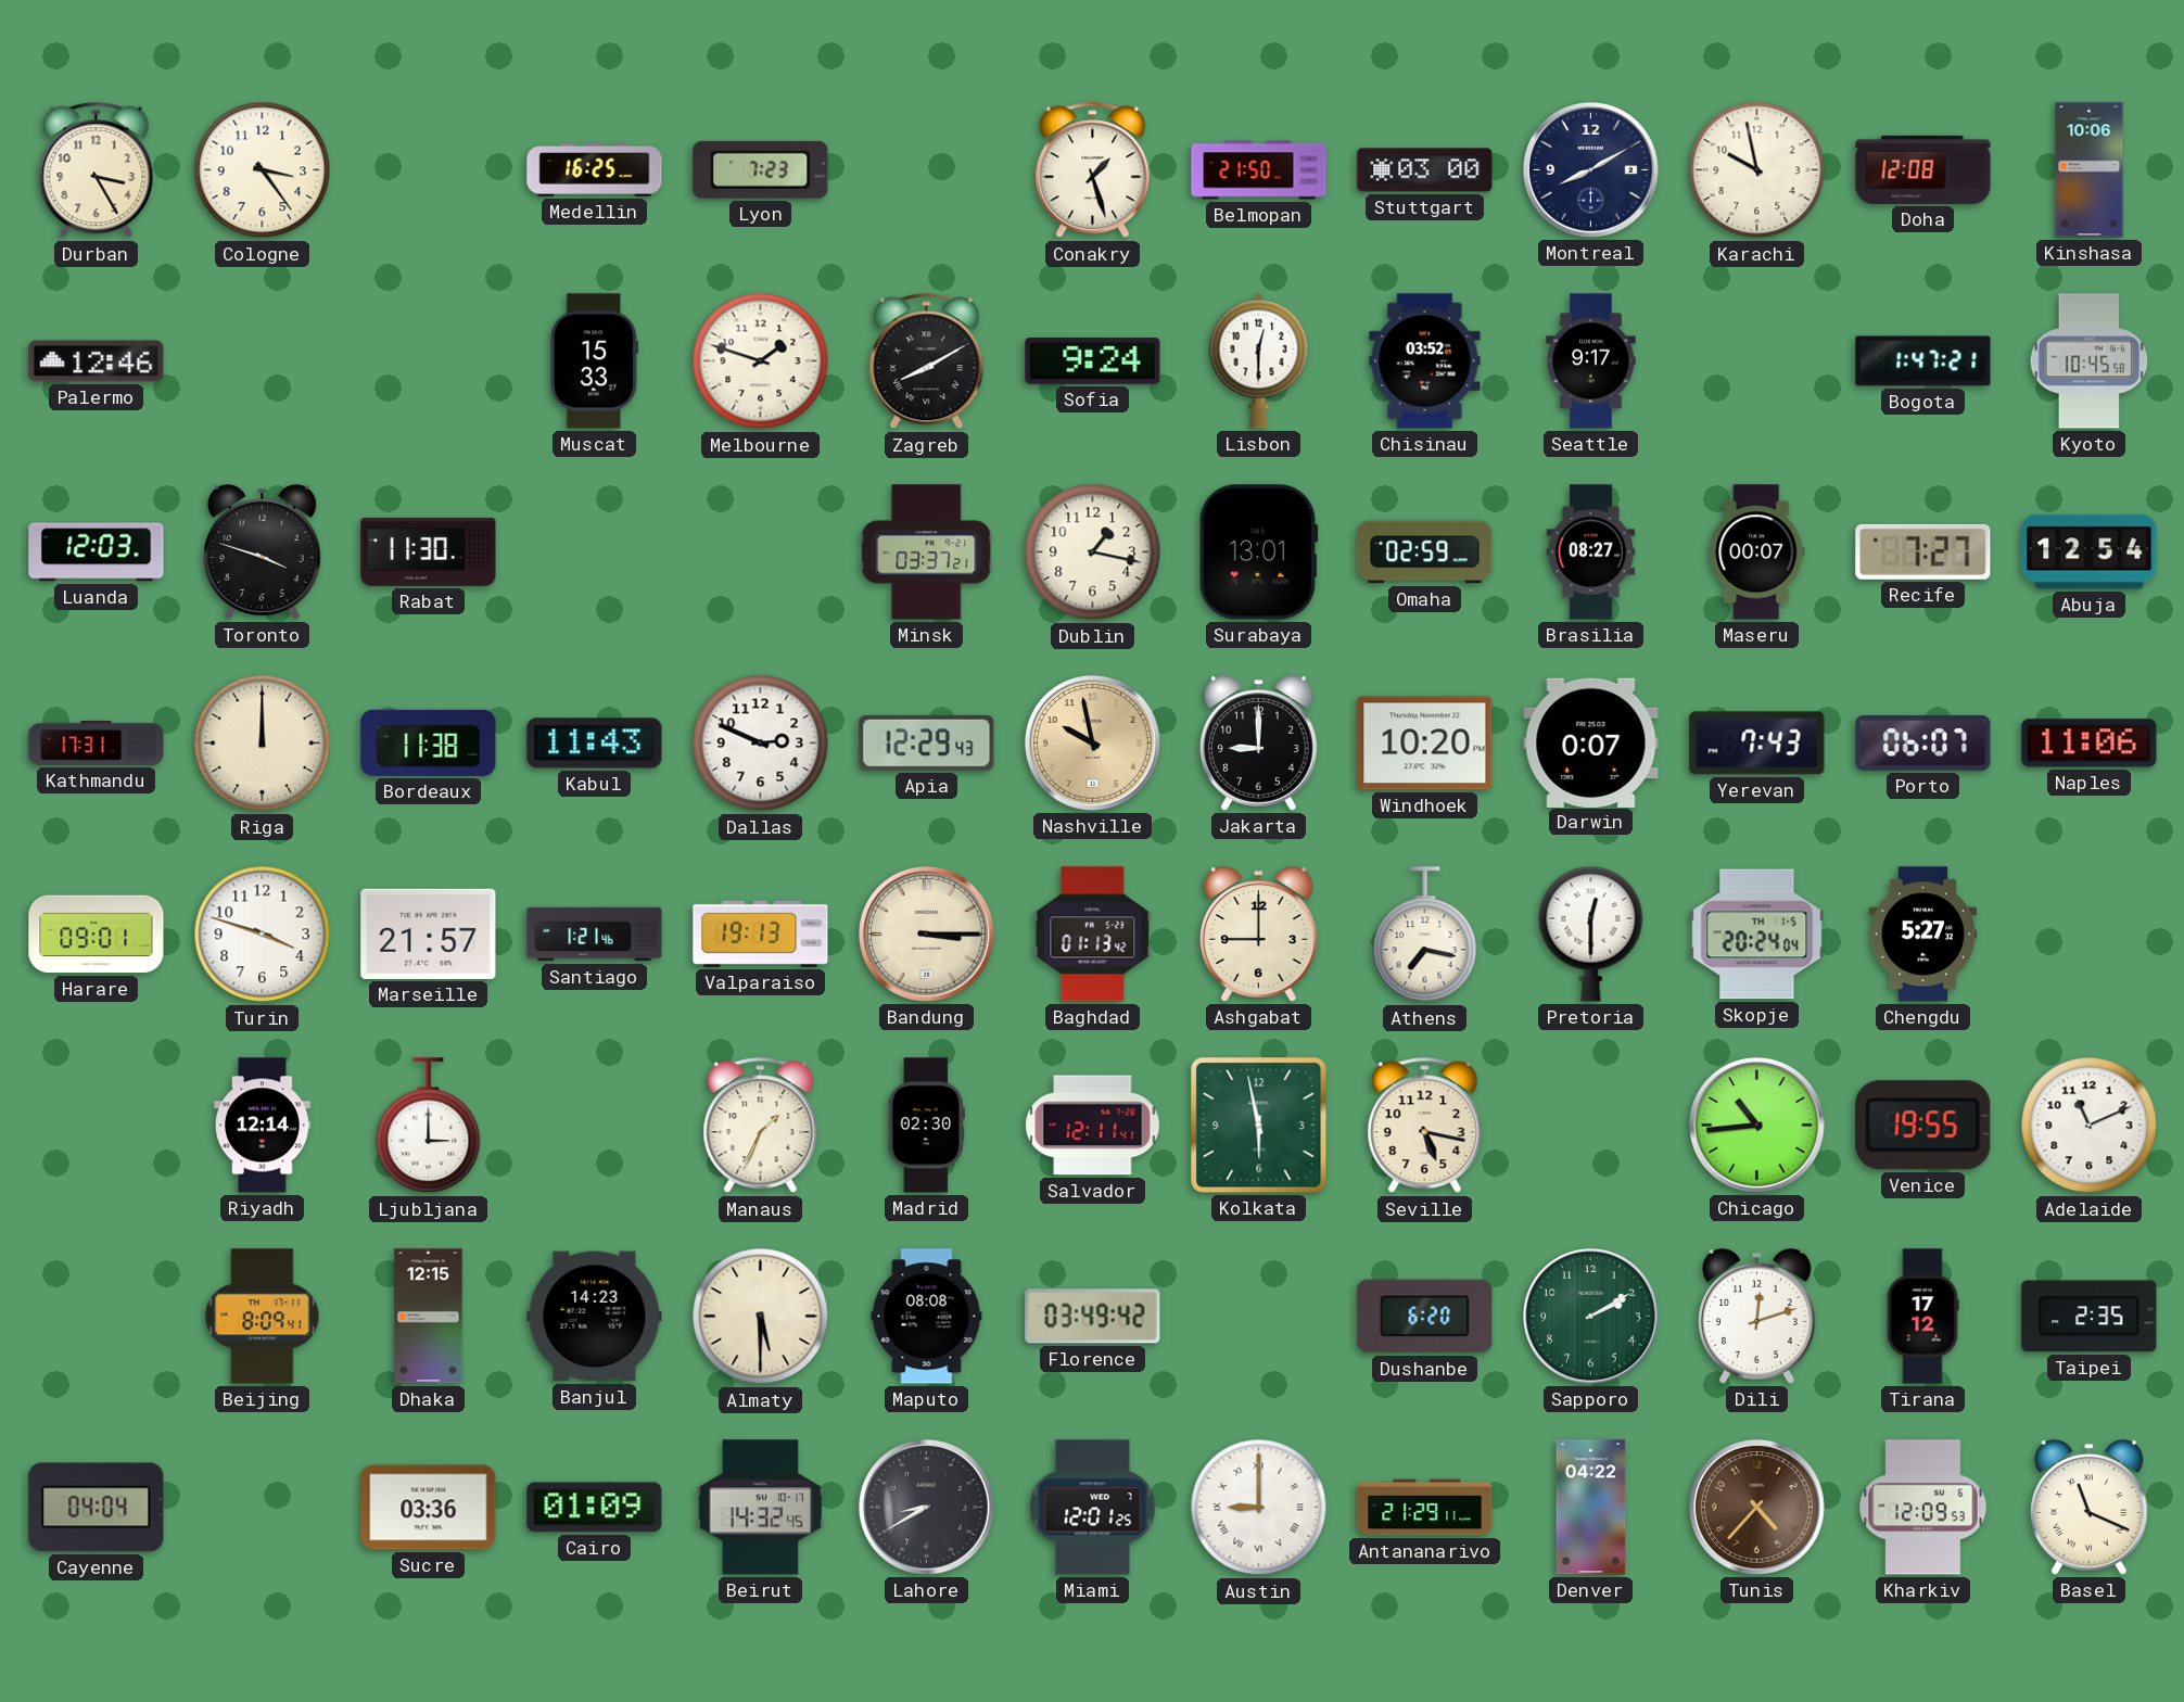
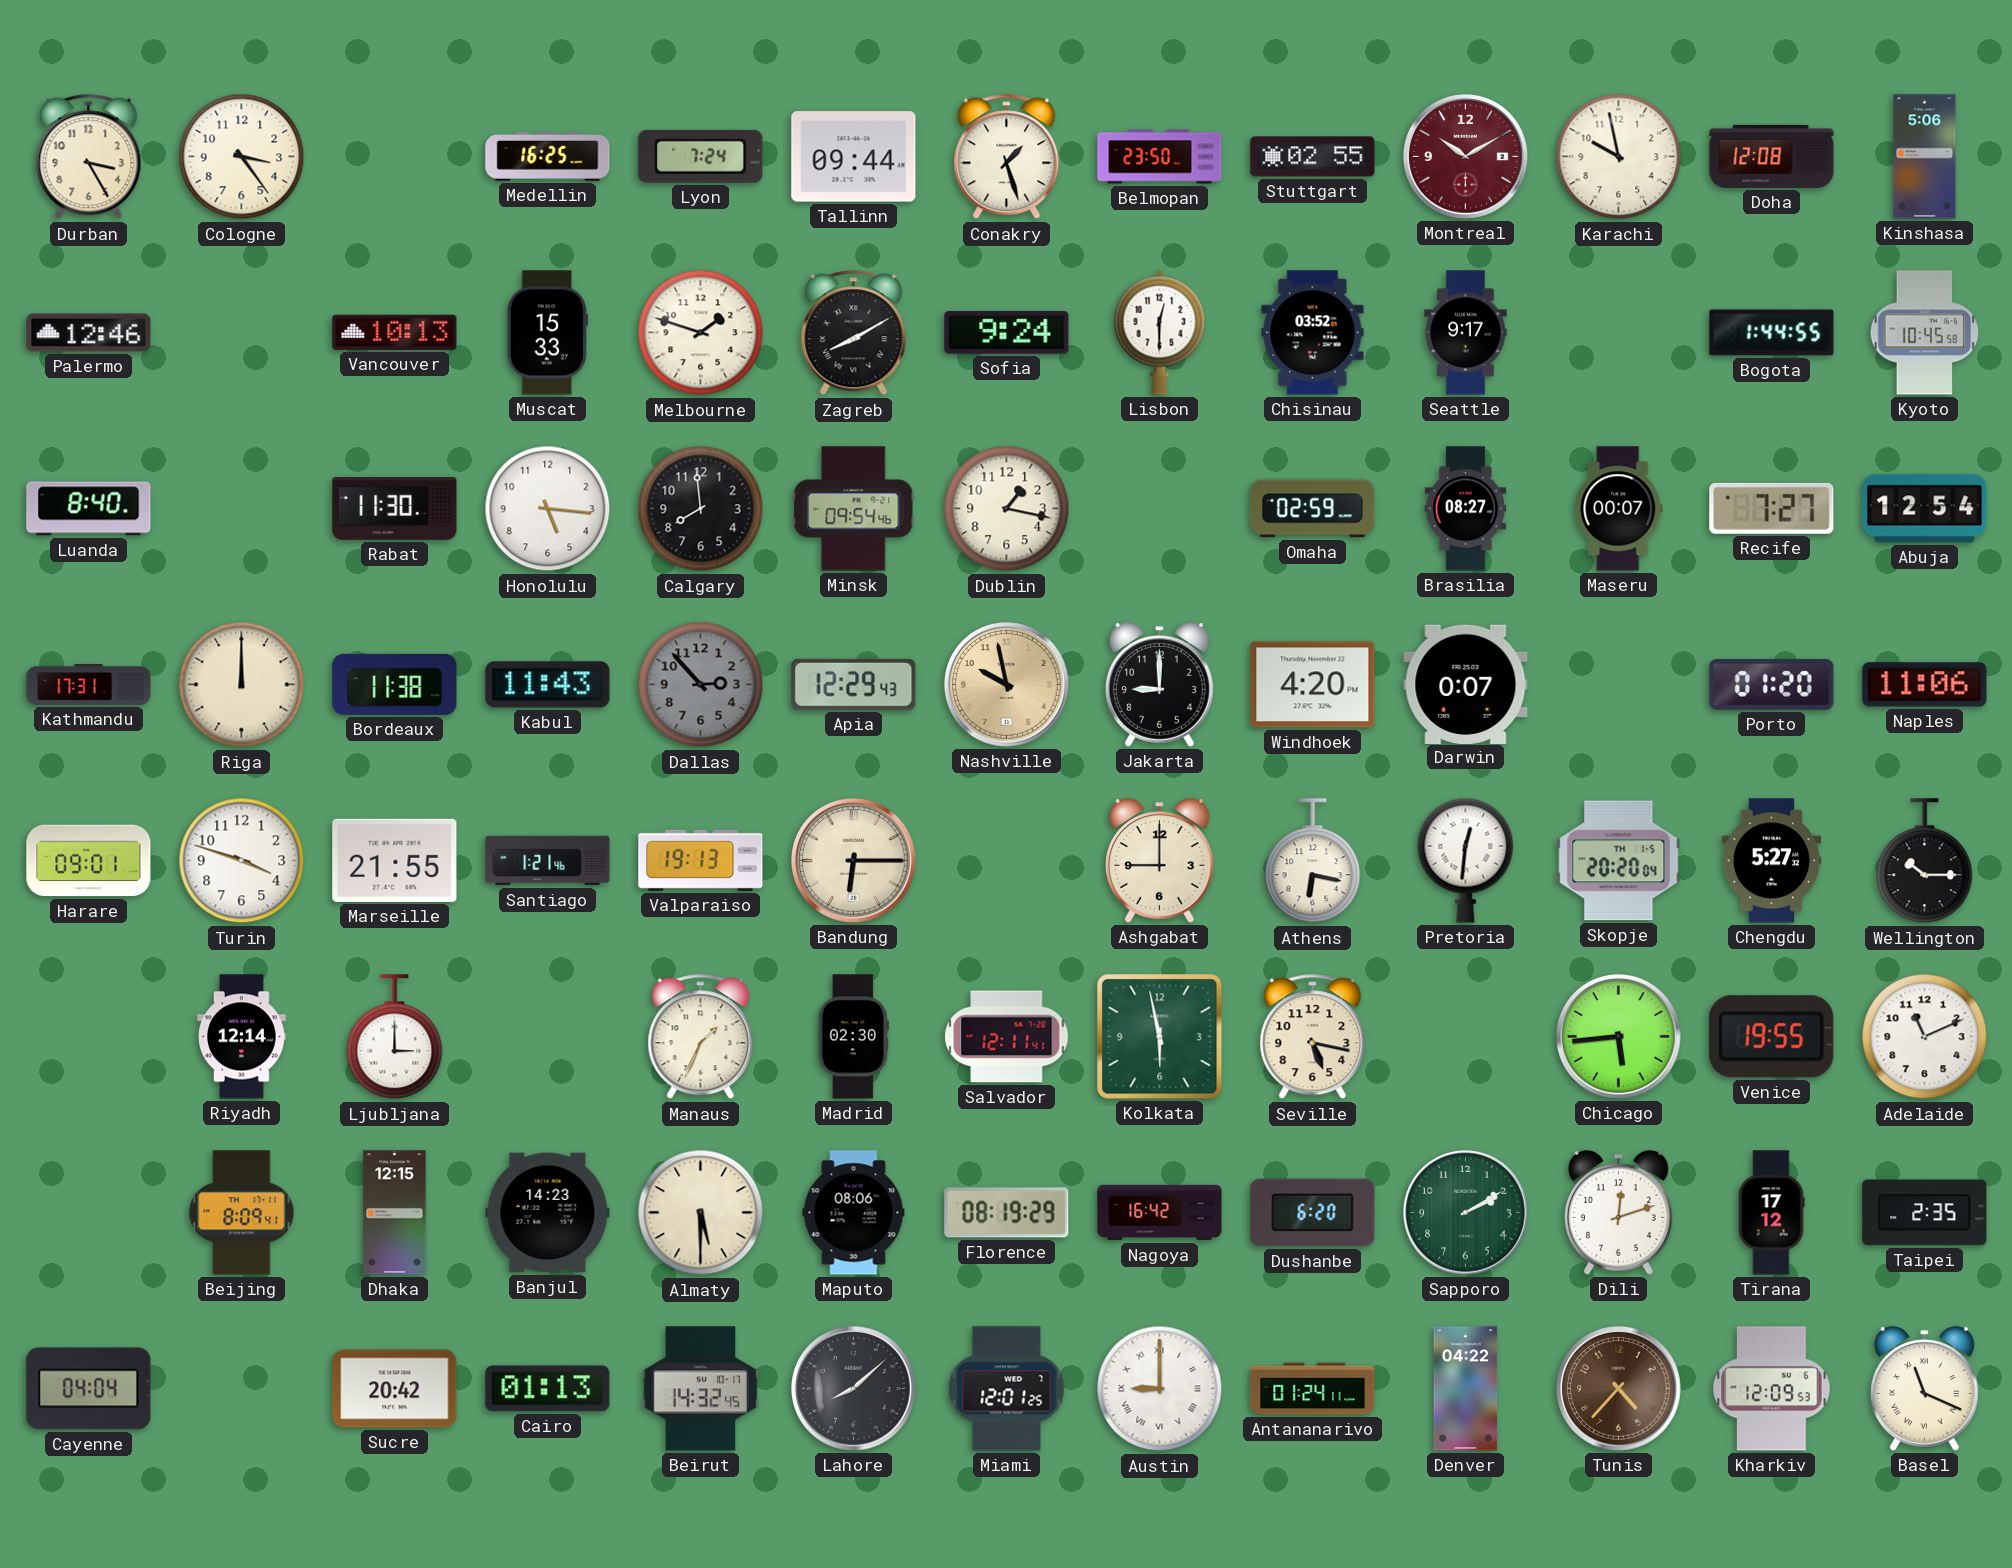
Lyon: 7:23 -> 7:24
Tallinn: none -> 09:44
Belmopan: 21:50 -> 23:50
Stuttgart: 03:00 -> 02:55
Montreal: 8:10 -> 10:10
Montreal dial: navy -> burgundy
Kinshasa: 10:06 -> 5:06
Vancouver: none -> 10:13
Bogota: 1:47 -> 1:44
Luanda: 12:03 -> 8:40
Toronto: 3:48 -> none
Honolulu: none -> 5:16
Calgary: none -> 7:59
Minsk: 03:37 -> 09:54
Surabaya: 13:01 -> none
Dallas: 2:49 -> 2:53
Dallas dial: white -> grey
Windhoek: 10:20 -> 4:20
Yerevan: 7:43 -> none
Porto: 06:07 -> 01:20
Marseille: 21:57 -> 21:55
Bandung: 3:15 -> 6:15
Baghdad: 01:13 -> none
Athens: 7:17 -> 6:17
Pretoria: 12:30 -> 12:31
Skopje: 20:24 -> 20:20
Wellington: none -> 10:15
Chicago: 10:44 -> 5:44
Maputo: 08:08 -> 08:06
Florence: 03:49 -> 08:19
Nagoya: none -> 16:42
Sucre: 03:36 -> 20:42
Cairo: 01:09 -> 01:13
Lahore: 8:40 -> 8:08
Antananarivo: 21:29 -> 01:24
